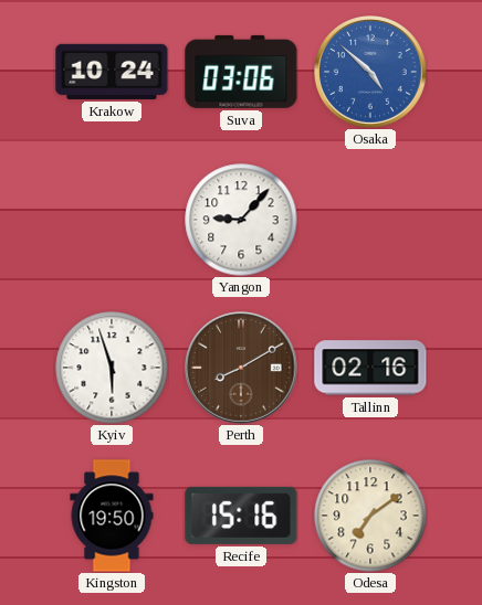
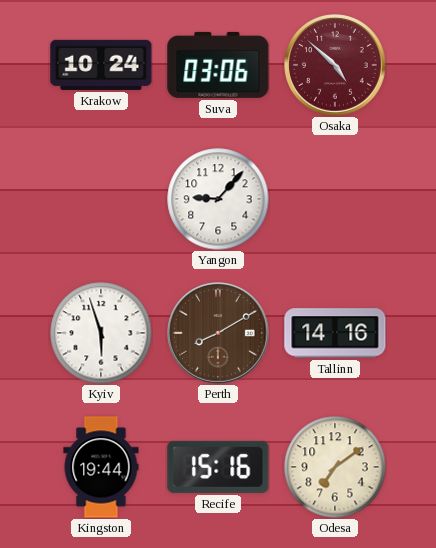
Osaka dial: blue -> burgundy
Tallinn: 02:16 -> 14:16
Kingston: 19:50 -> 19:44
